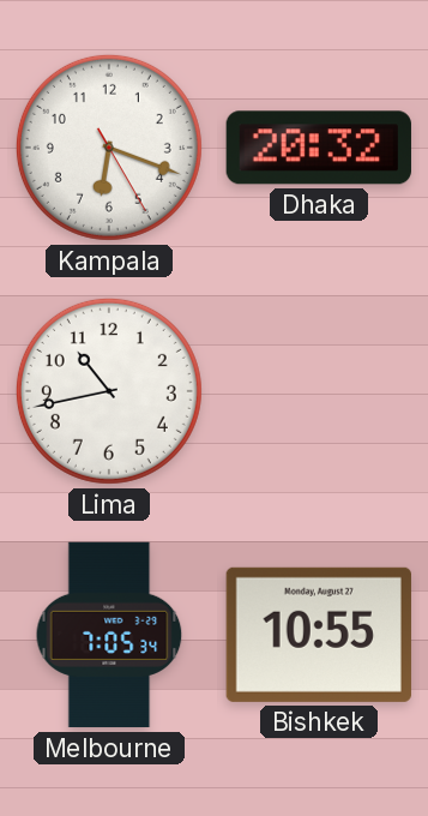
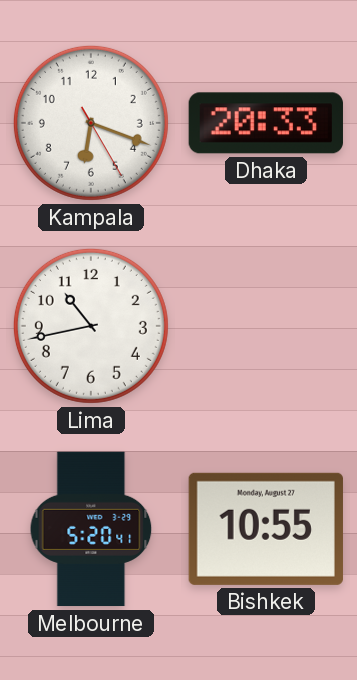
Dhaka: 20:32 -> 20:33
Melbourne: 7:05 -> 5:20
